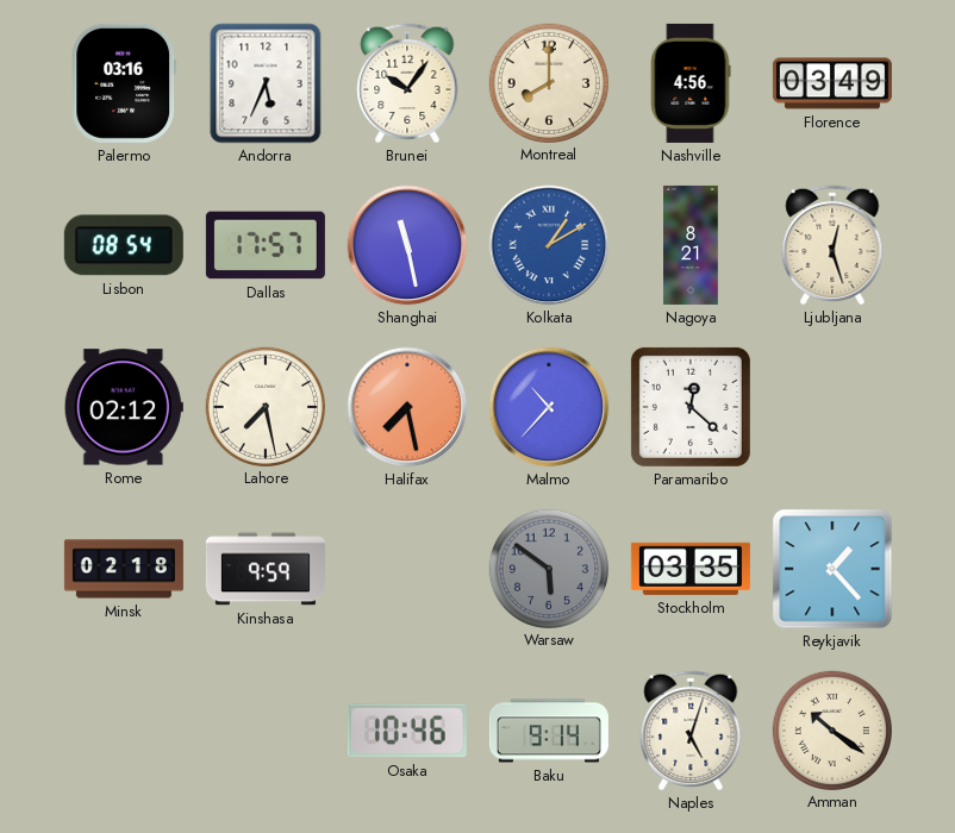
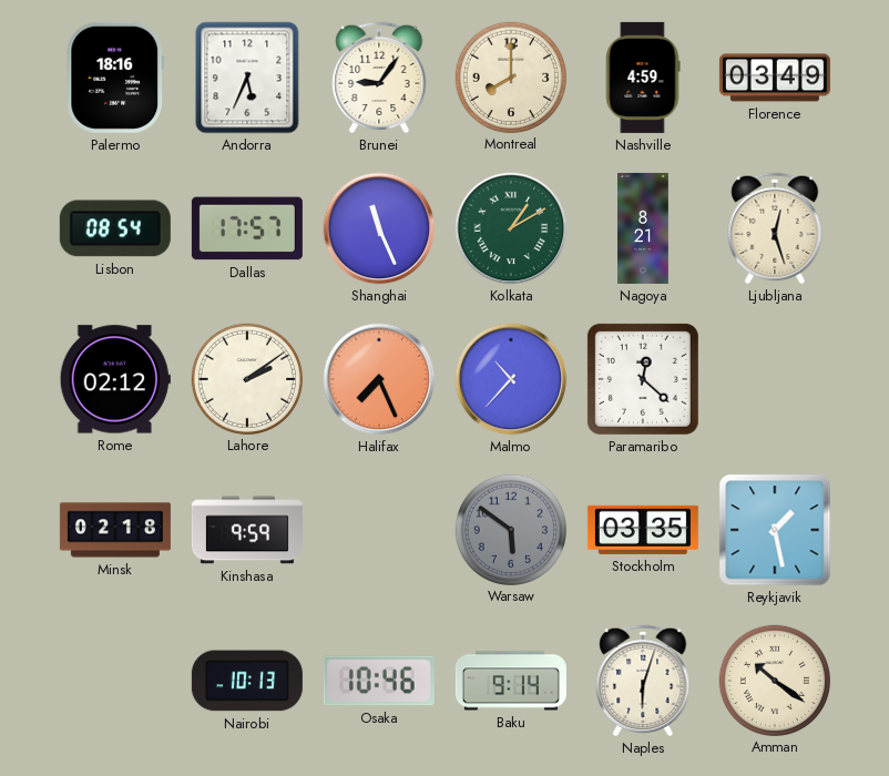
Palermo: 03:16 -> 18:16
Brunei: 10:06 -> 9:06
Nashville: 4:56 -> 4:59
Shanghai: 11:28 -> 11:26
Kolkata dial: blue -> green
Lahore: 7:28 -> 2:09
Halifax: 7:28 -> 7:26
Reykjavik: 1:23 -> 1:28
Nairobi: none -> 10:13
Naples: 5:03 -> 6:03
